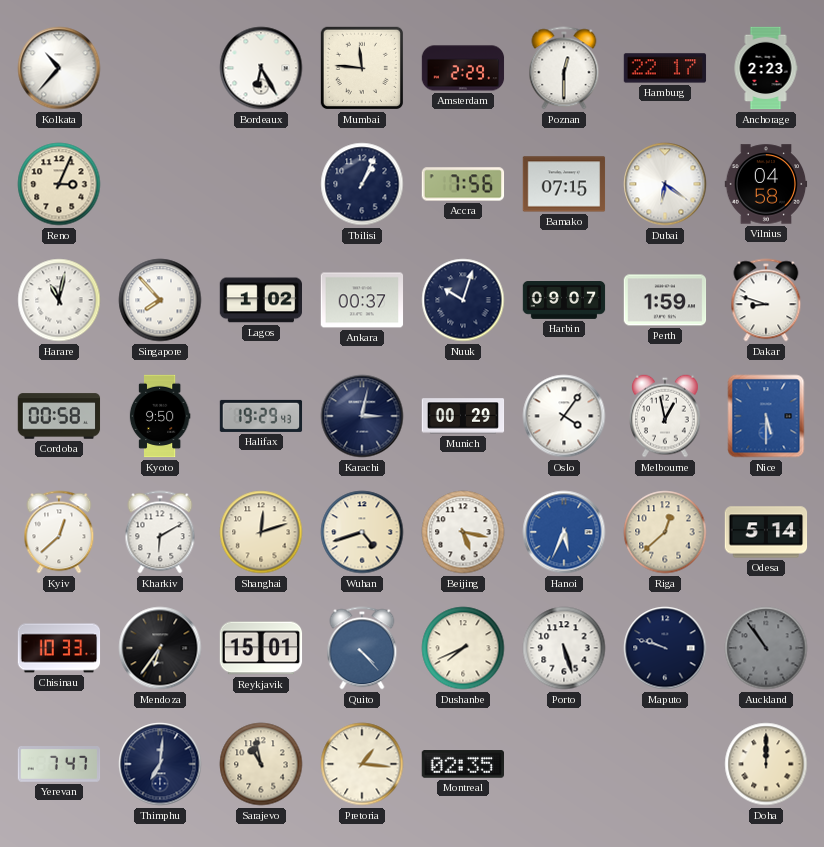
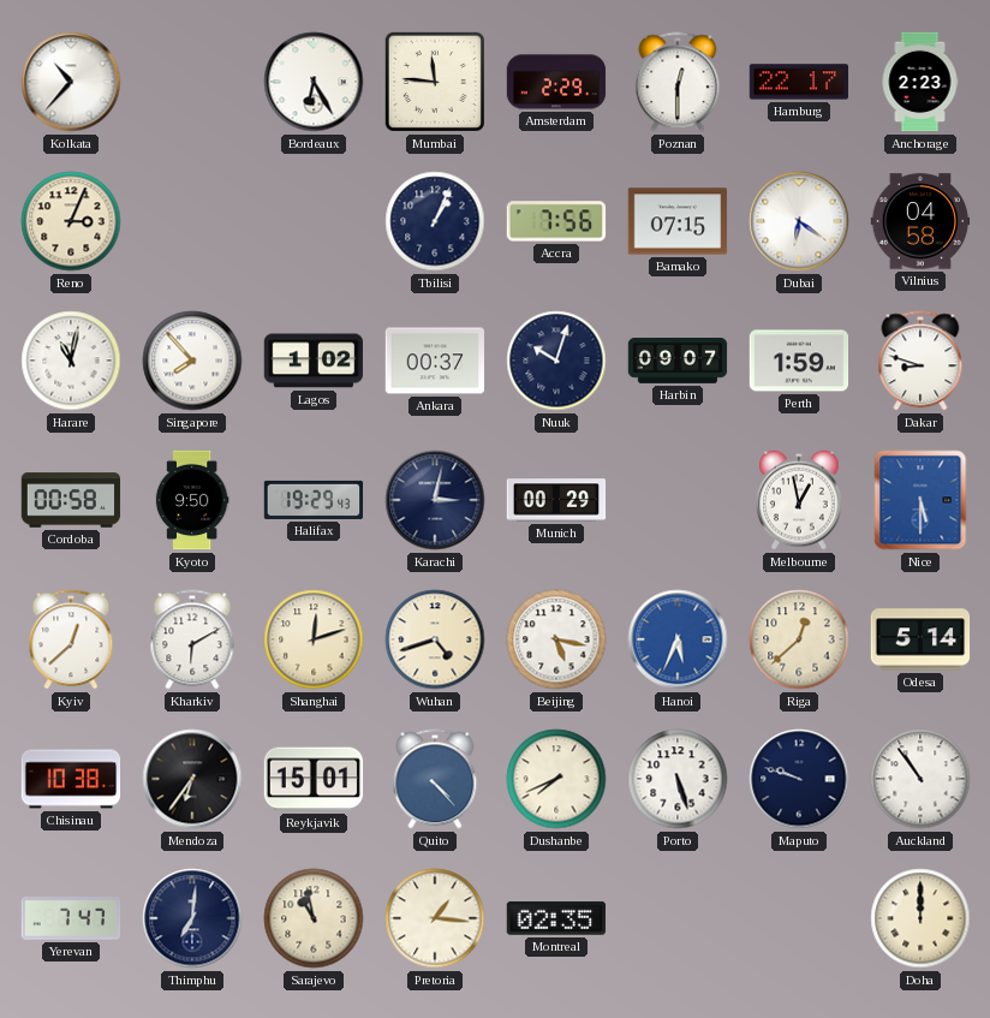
Oslo: 4:06 -> none
Chisinau: 10:33 -> 10:38
Auckland dial: grey -> white
